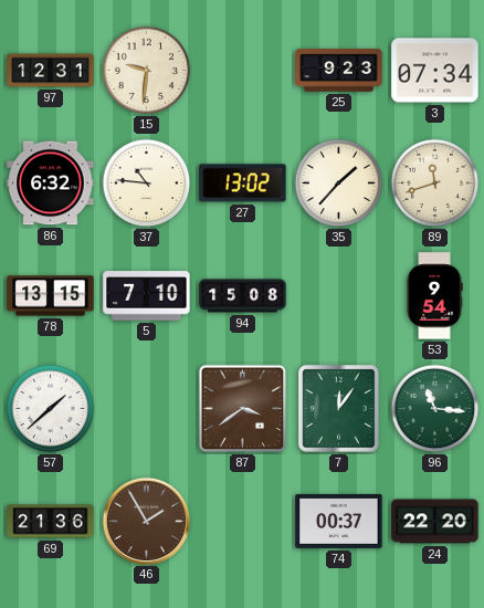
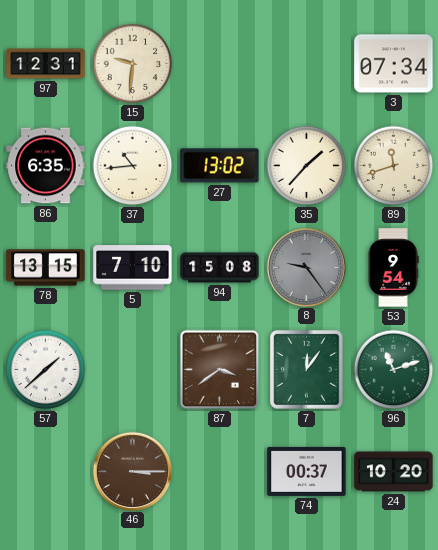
25: 9:23 -> none
86: 6:32 -> 6:35
37: 10:46 -> 10:44
8: none -> 9:24
96: 11:16 -> 11:12
69: 21:36 -> none
46: 1:55 -> 3:15
24: 22:20 -> 10:20
